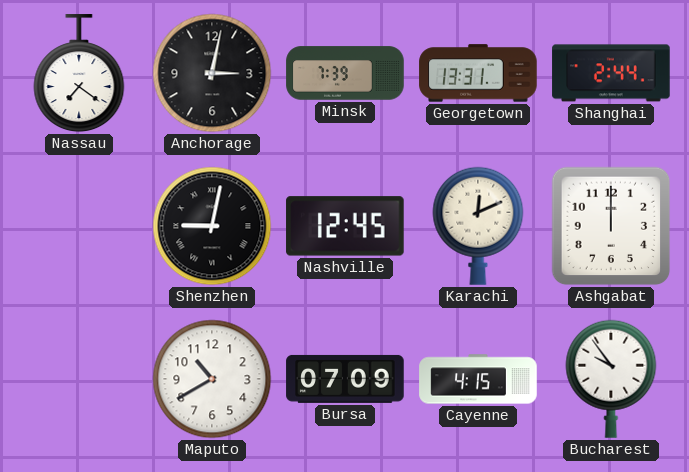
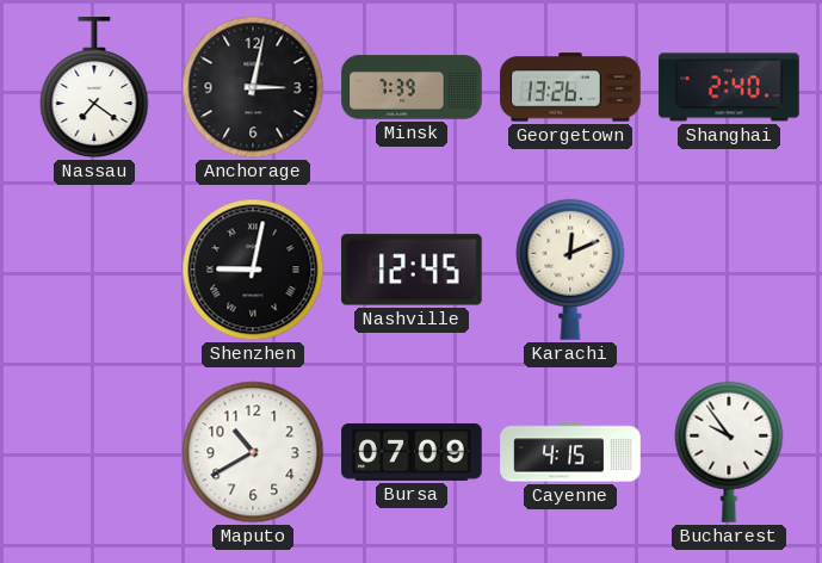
Georgetown: 13:31 -> 13:26
Shanghai: 2:44 -> 2:40
Ashgabat: 12:00 -> none
